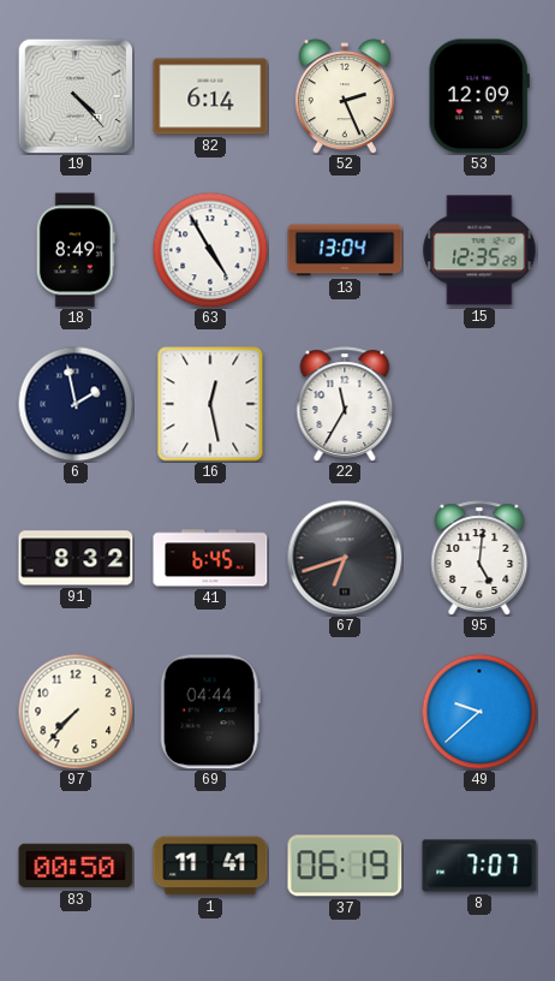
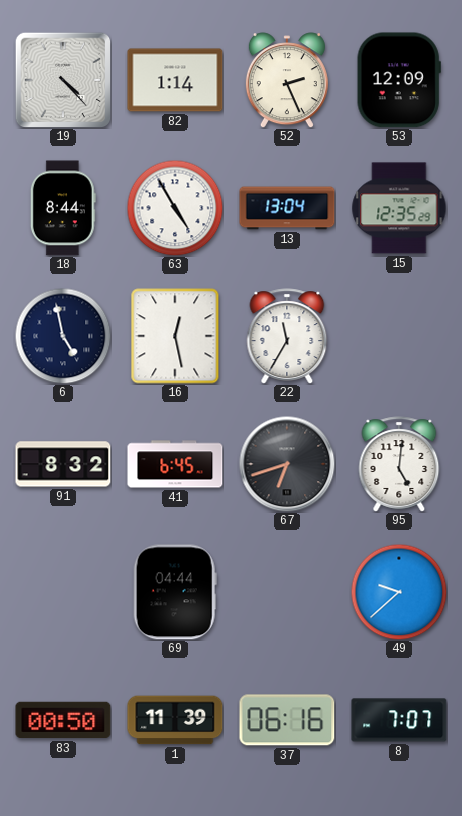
82: 6:14 -> 1:14
18: 8:49 -> 8:44
6: 1:58 -> 4:58
97: 7:37 -> none
1: 11:41 -> 11:39
37: 06:19 -> 06:16
